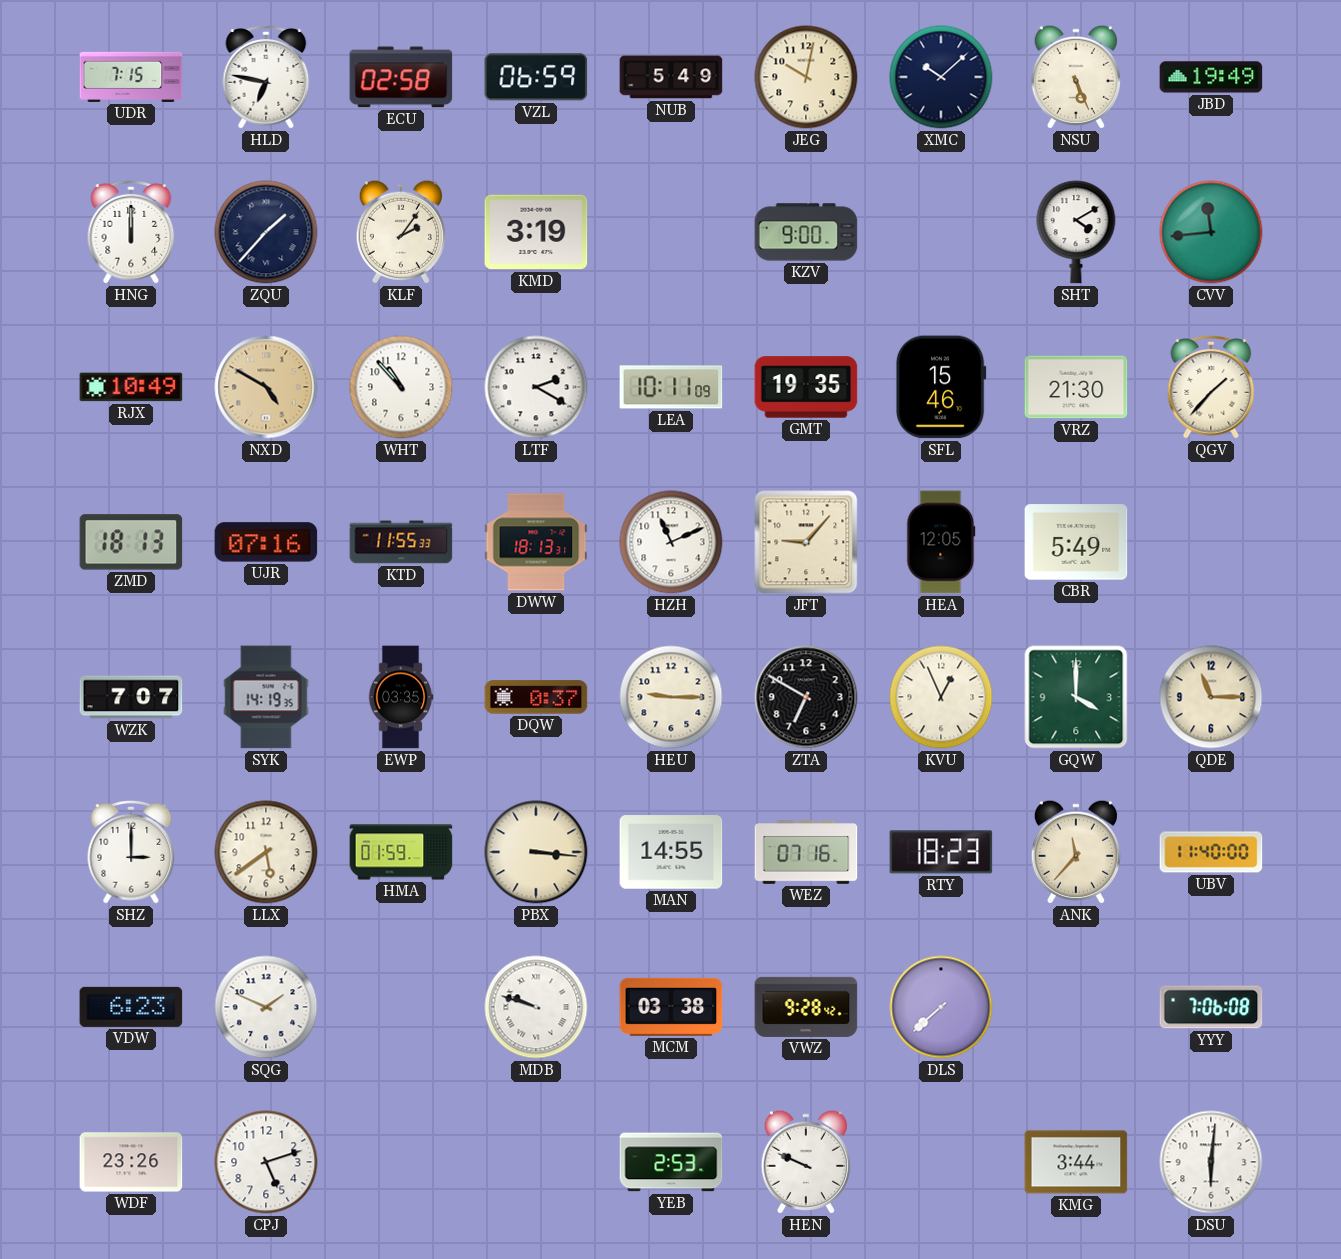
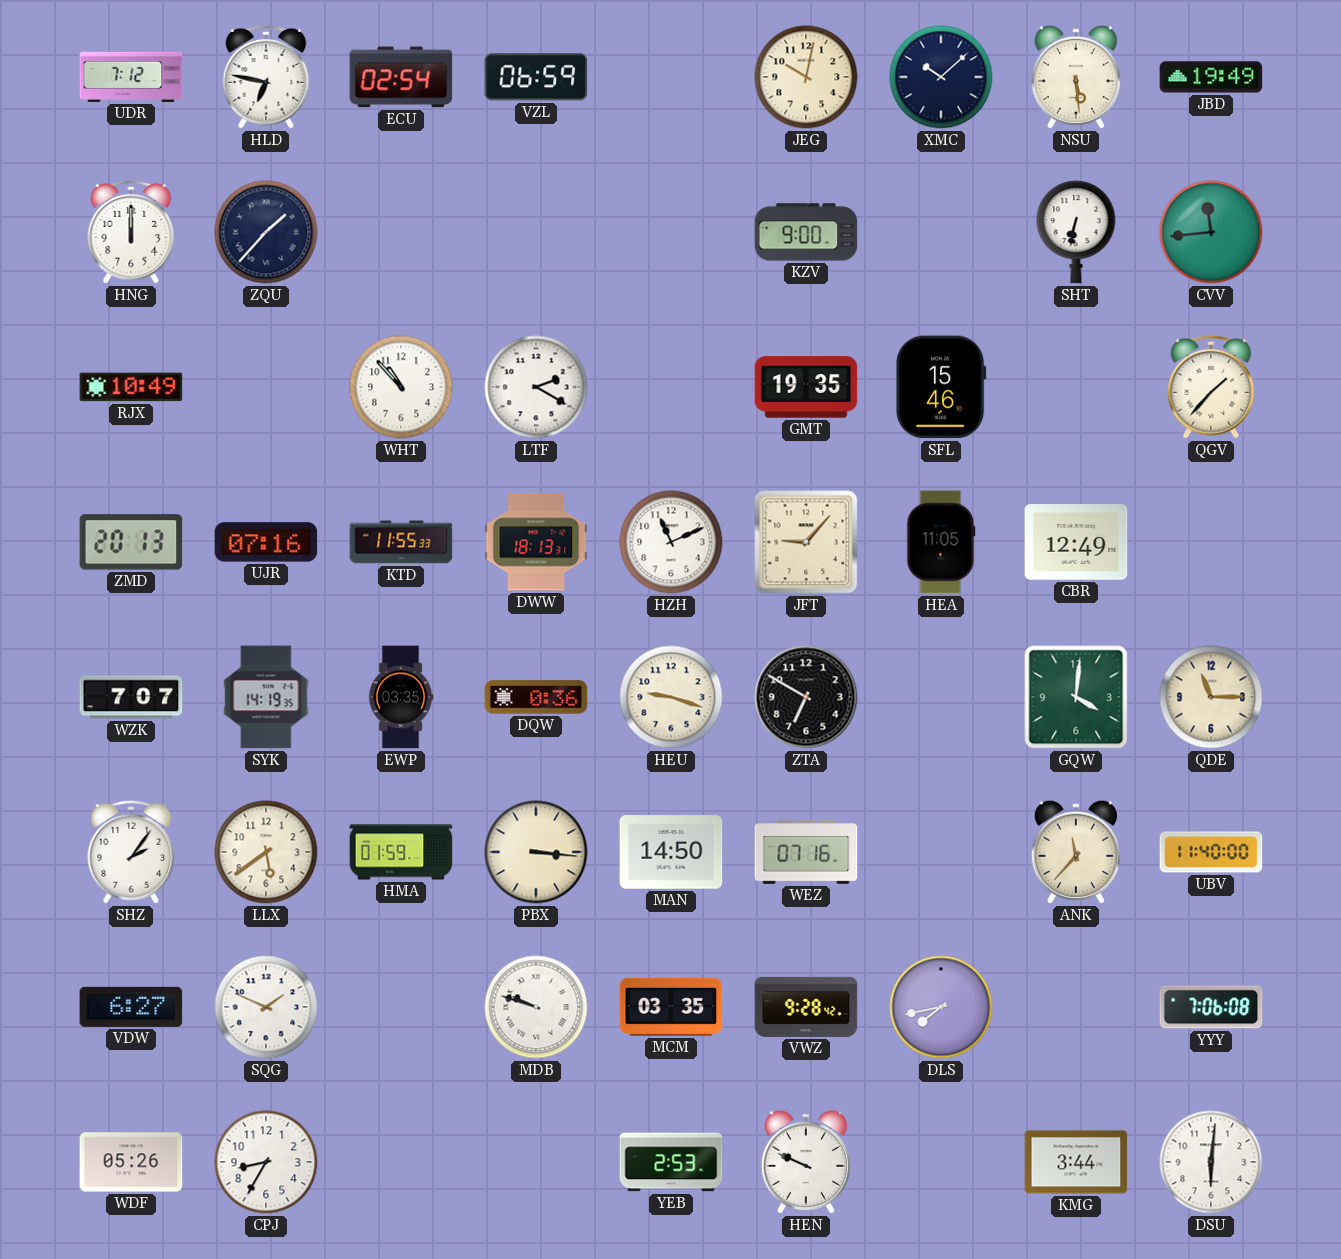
UDR: 7:15 -> 7:12
ECU: 02:58 -> 02:54
NUB: 5:49 -> none
NSU: 5:26 -> 5:29
KLF: 2:06 -> none
KMD: 3:19 -> none
SHT: 4:10 -> 6:32
NXD: 4:50 -> none
LEA: 10:11 -> none
VRZ: 21:30 -> none
ZMD: 18:13 -> 20:13
HEA: 12:05 -> 11:05
CBR: 5:49 -> 12:49
DQW: 0:37 -> 0:36
HEU: 9:15 -> 9:18
KVU: 12:56 -> none
GQW: 4:00 -> 4:01
SHZ: 3:00 -> 2:06
MAN: 14:55 -> 14:50
RTY: 18:23 -> none
VDW: 6:23 -> 6:27
MCM: 03:38 -> 03:35
DLS: 7:38 -> 7:43
WDF: 23:26 -> 05:26
CPJ: 5:12 -> 8:35
